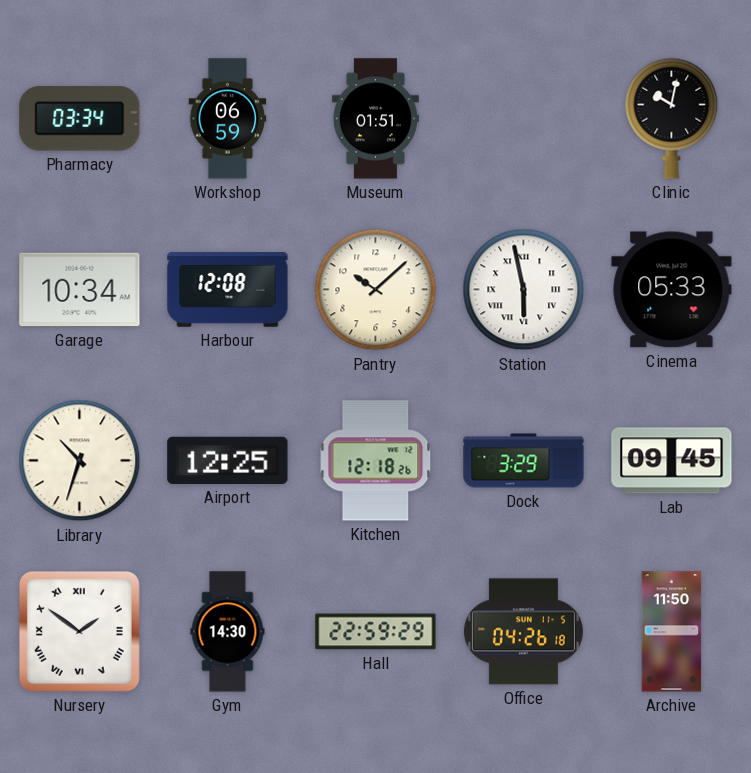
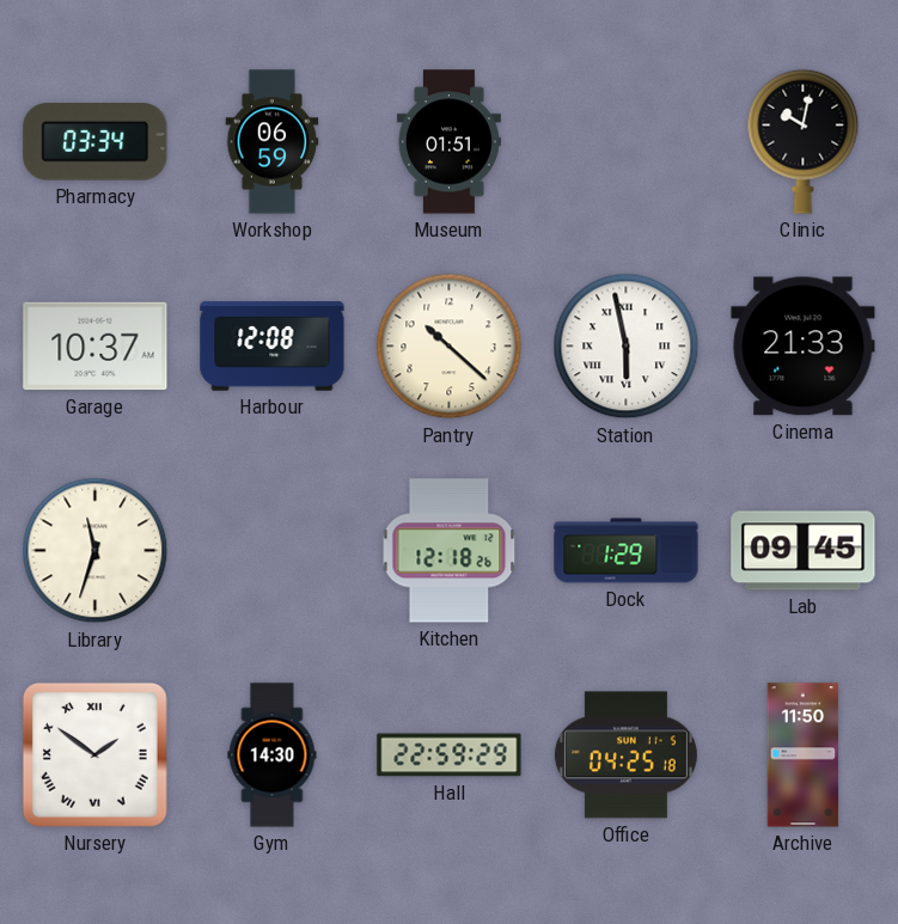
Garage: 10:34 -> 10:37
Pantry: 10:08 -> 10:22
Cinema: 05:33 -> 21:33
Library: 10:33 -> 11:33
Airport: 12:25 -> none
Dock: 3:29 -> 1:29
Office: 04:26 -> 04:25
